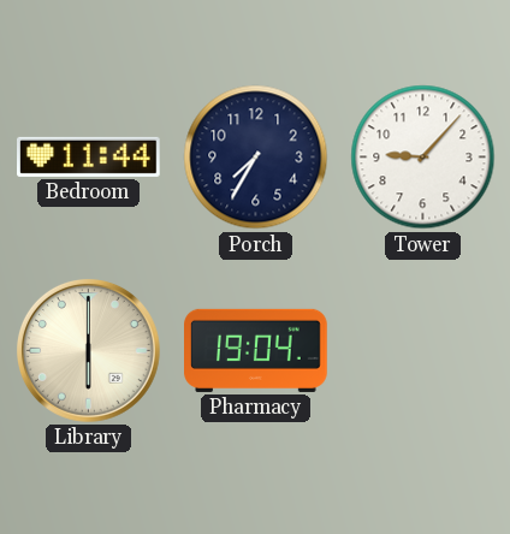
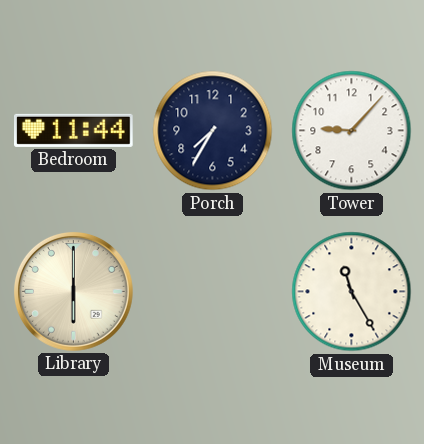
Pharmacy: 19:04 -> none
Museum: none -> 11:25
